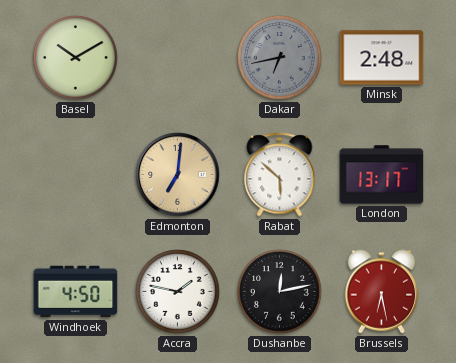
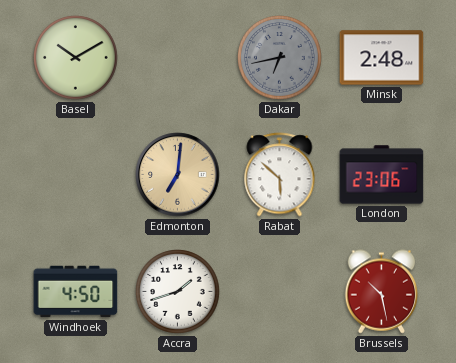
London: 13:17 -> 23:06
Accra: 1:47 -> 1:42
Dushanbe: 12:13 -> none
Brussels: 6:28 -> 10:28
